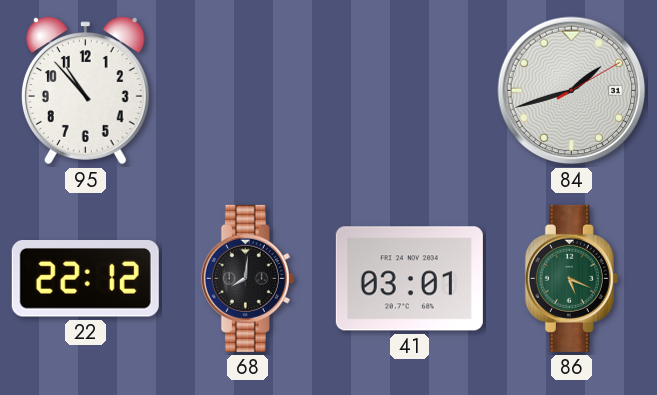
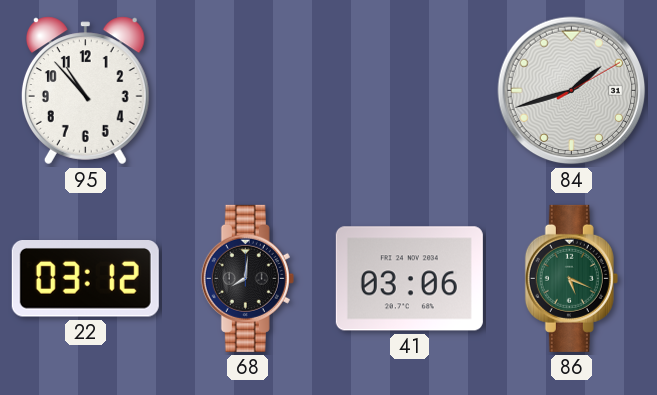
22: 22:12 -> 03:12
41: 03:01 -> 03:06
